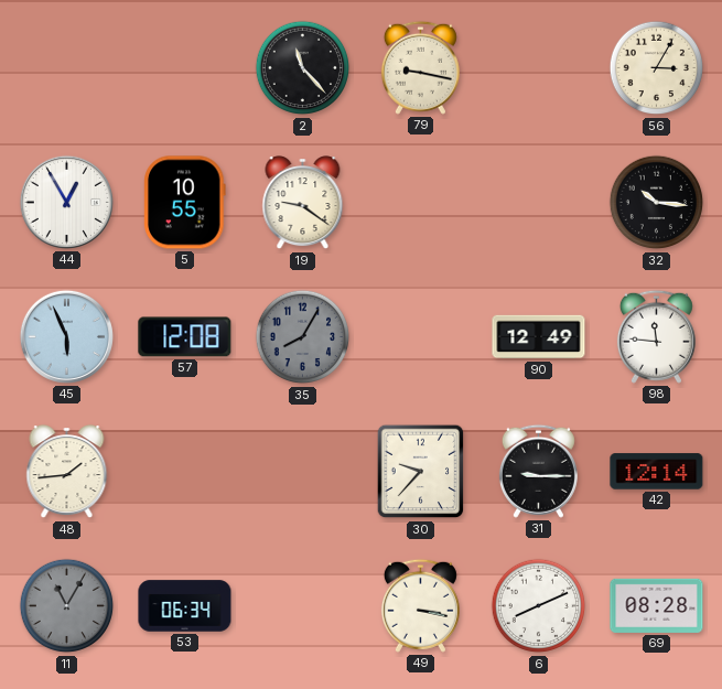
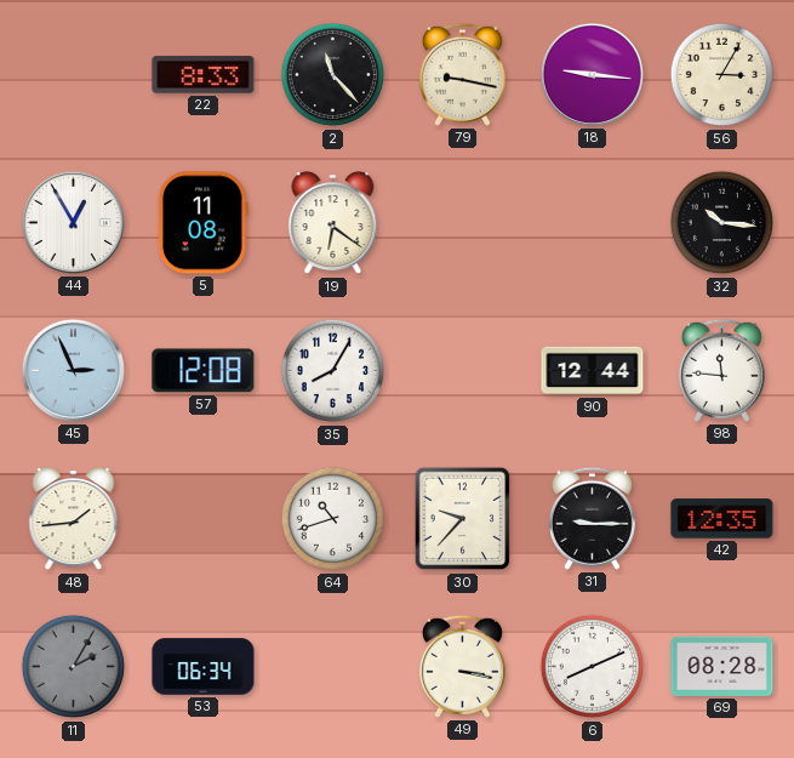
22: none -> 8:33
18: none -> 9:16
5: 10:55 -> 11:08
19: 9:21 -> 6:21
45: 5:56 -> 2:56
35 dial: grey -> white
90: 12:49 -> 12:44
64: none -> 10:42
42: 12:14 -> 12:35
11: 11:05 -> 2:05
